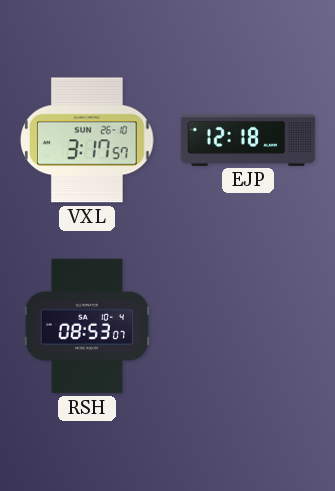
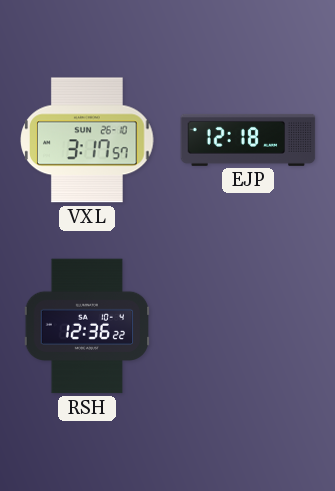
RSH: 08:53 -> 12:36
